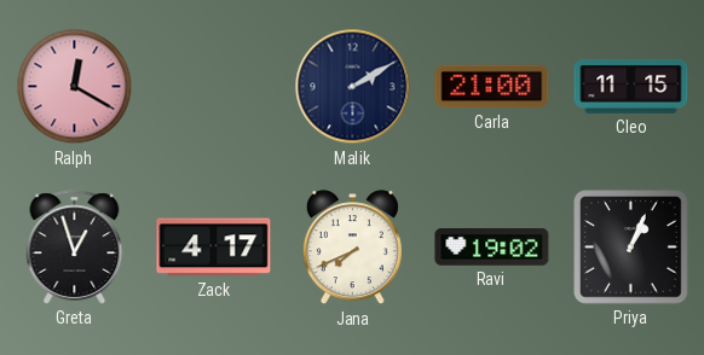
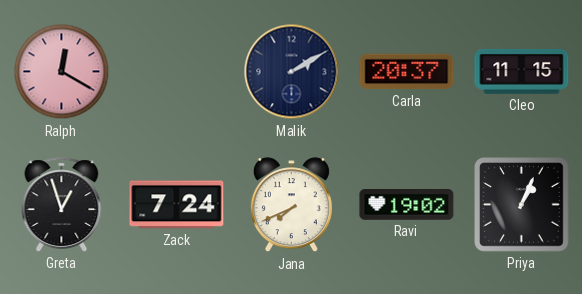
Carla: 21:00 -> 20:37
Zack: 4:17 -> 7:24
